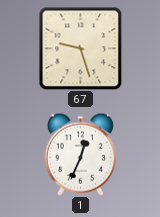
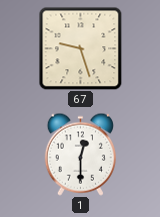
1: 12:34 -> 12:30
